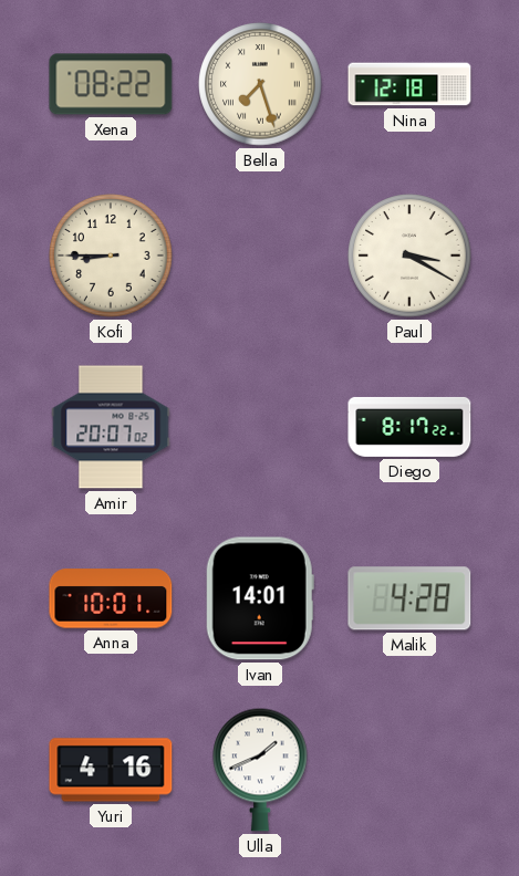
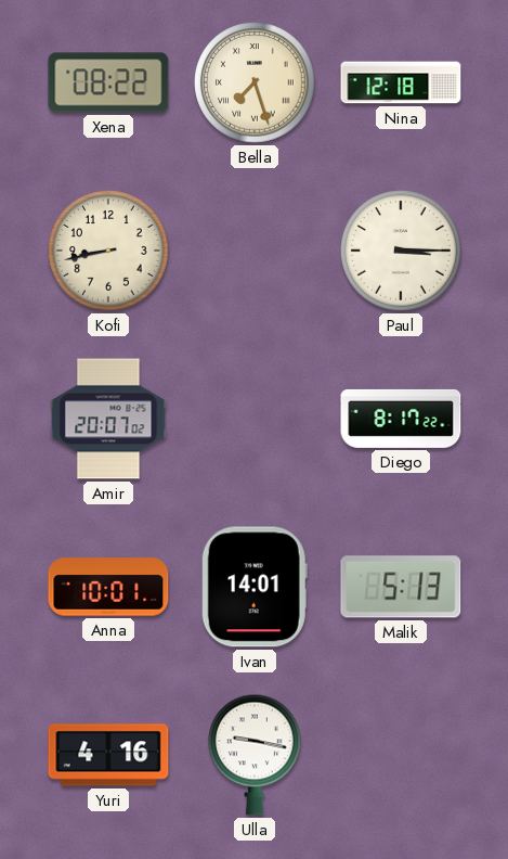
Kofi: 8:45 -> 8:43
Paul: 3:20 -> 3:15
Malik: 4:28 -> 5:13
Ulla: 1:41 -> 9:17
